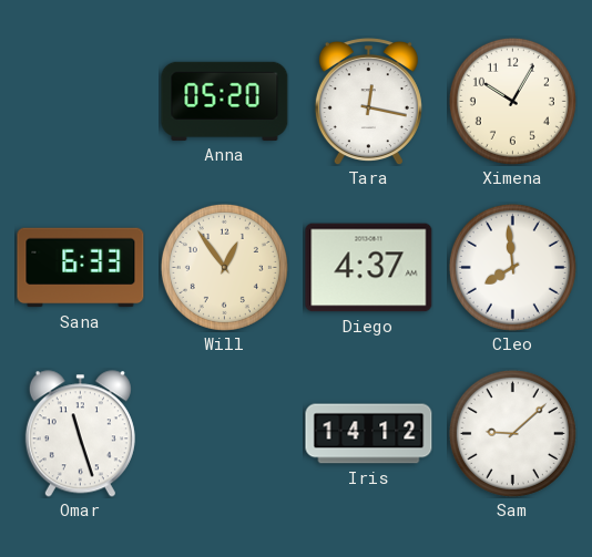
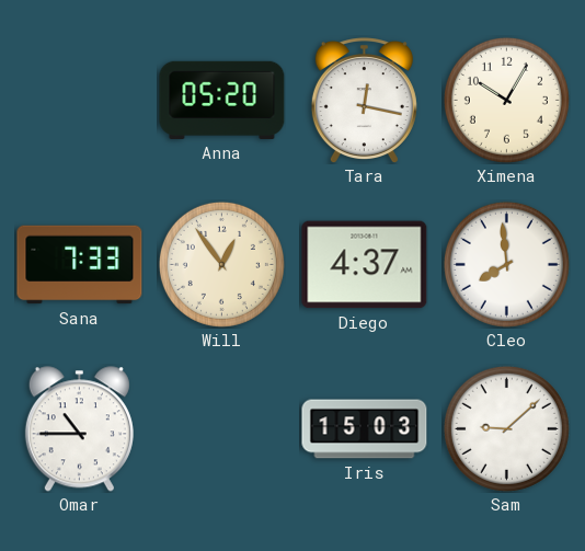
Sana: 6:33 -> 7:33
Omar: 11:27 -> 10:45
Iris: 14:12 -> 15:03
